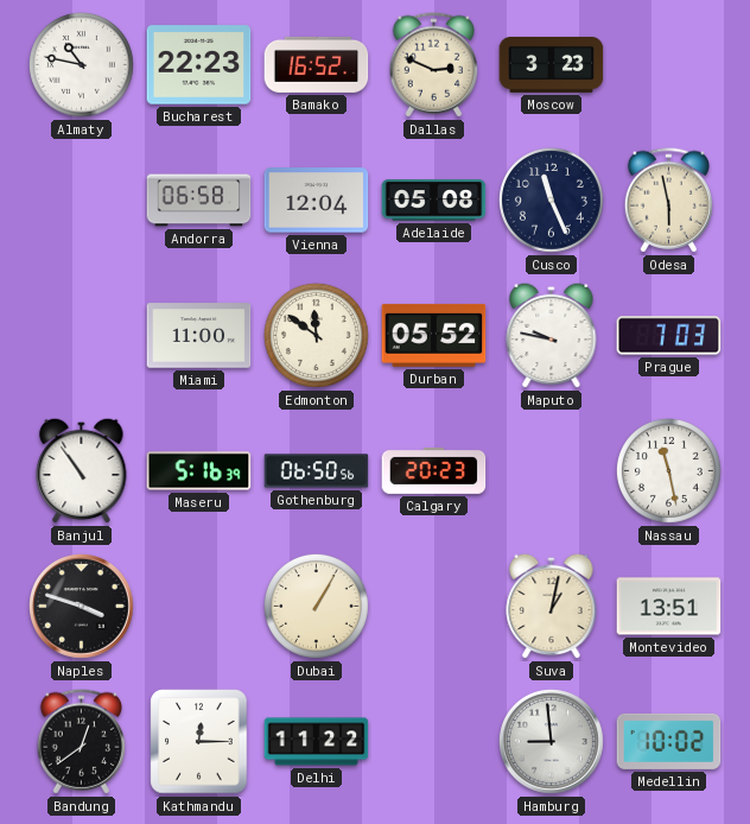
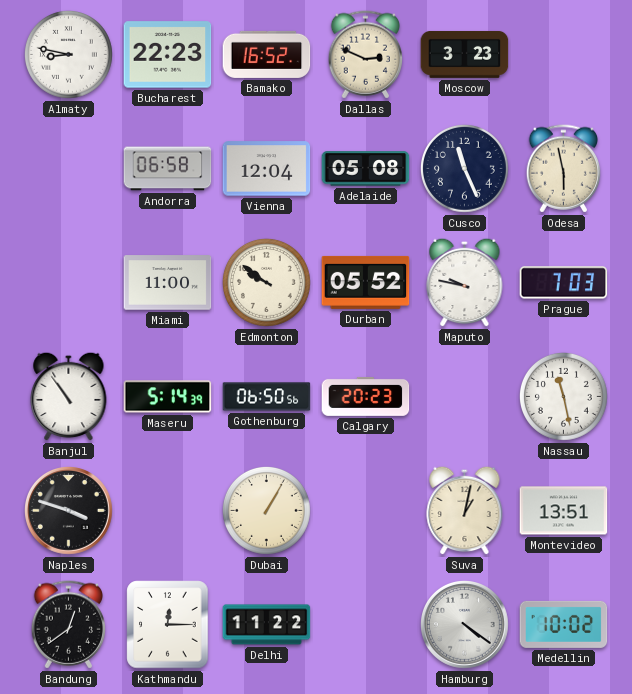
Almaty: 10:47 -> 8:47
Edmonton: 11:51 -> 9:51
Maseru: 5:16 -> 5:14
Hamburg: 8:59 -> 4:21
